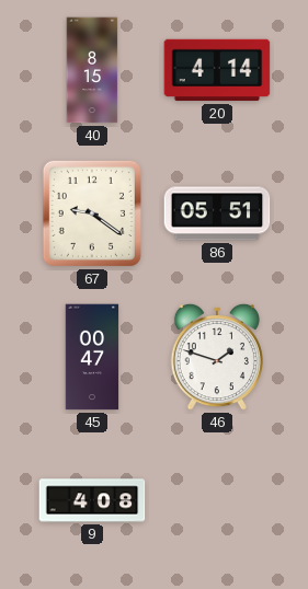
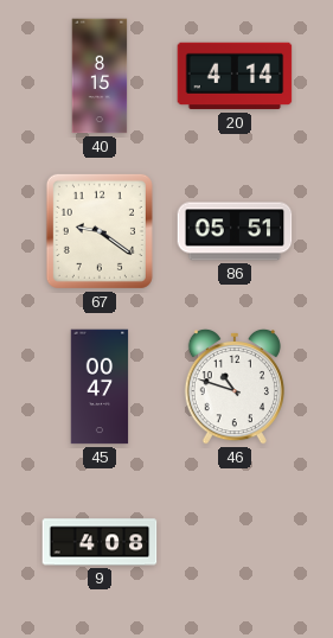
46: 1:48 -> 10:48
